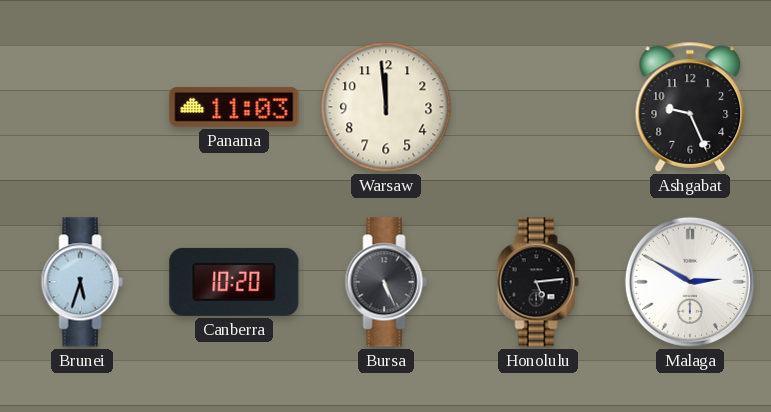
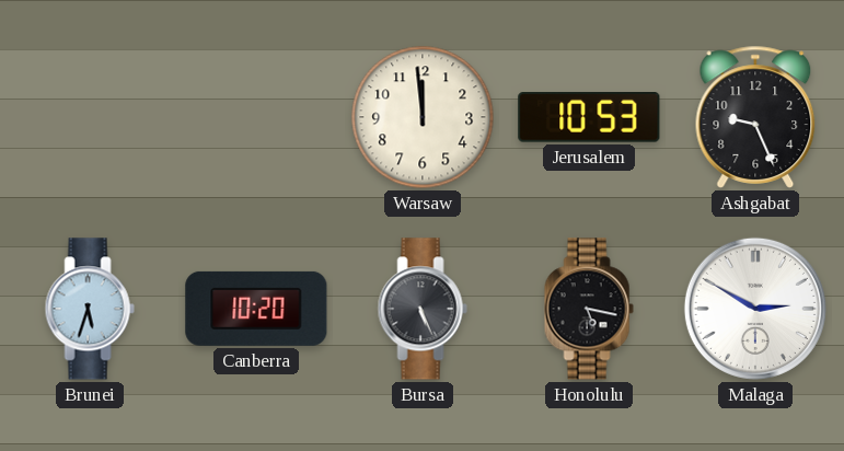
Panama: 11:03 -> none
Jerusalem: none -> 10:53
Honolulu: 5:14 -> 5:17
